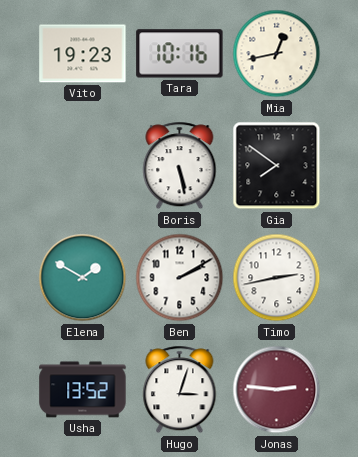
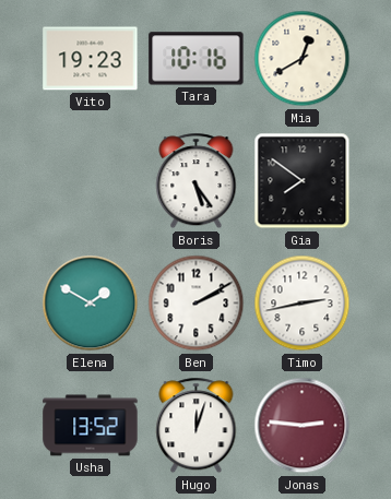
Mia: 12:43 -> 12:40
Boris: 5:28 -> 5:24
Hugo: 3:03 -> 12:03
